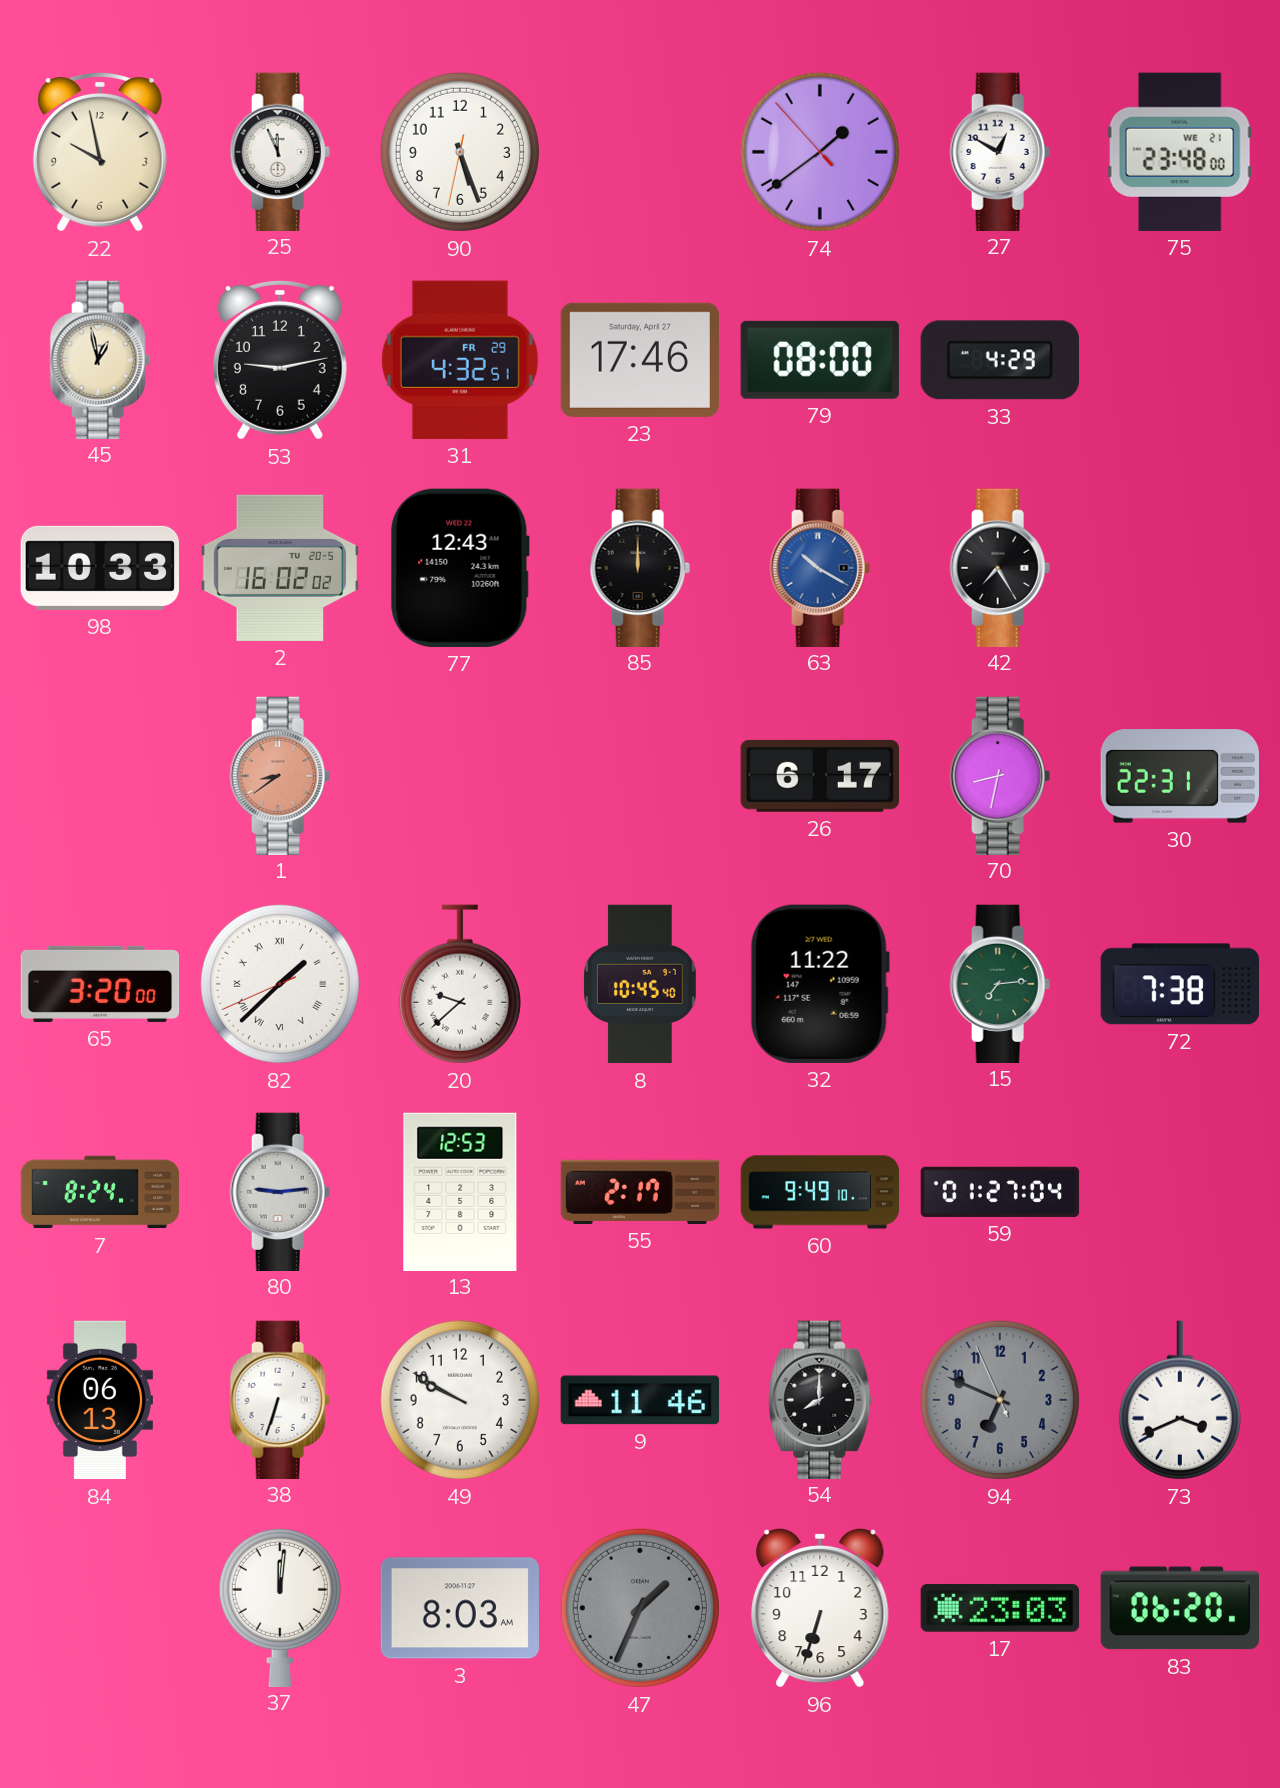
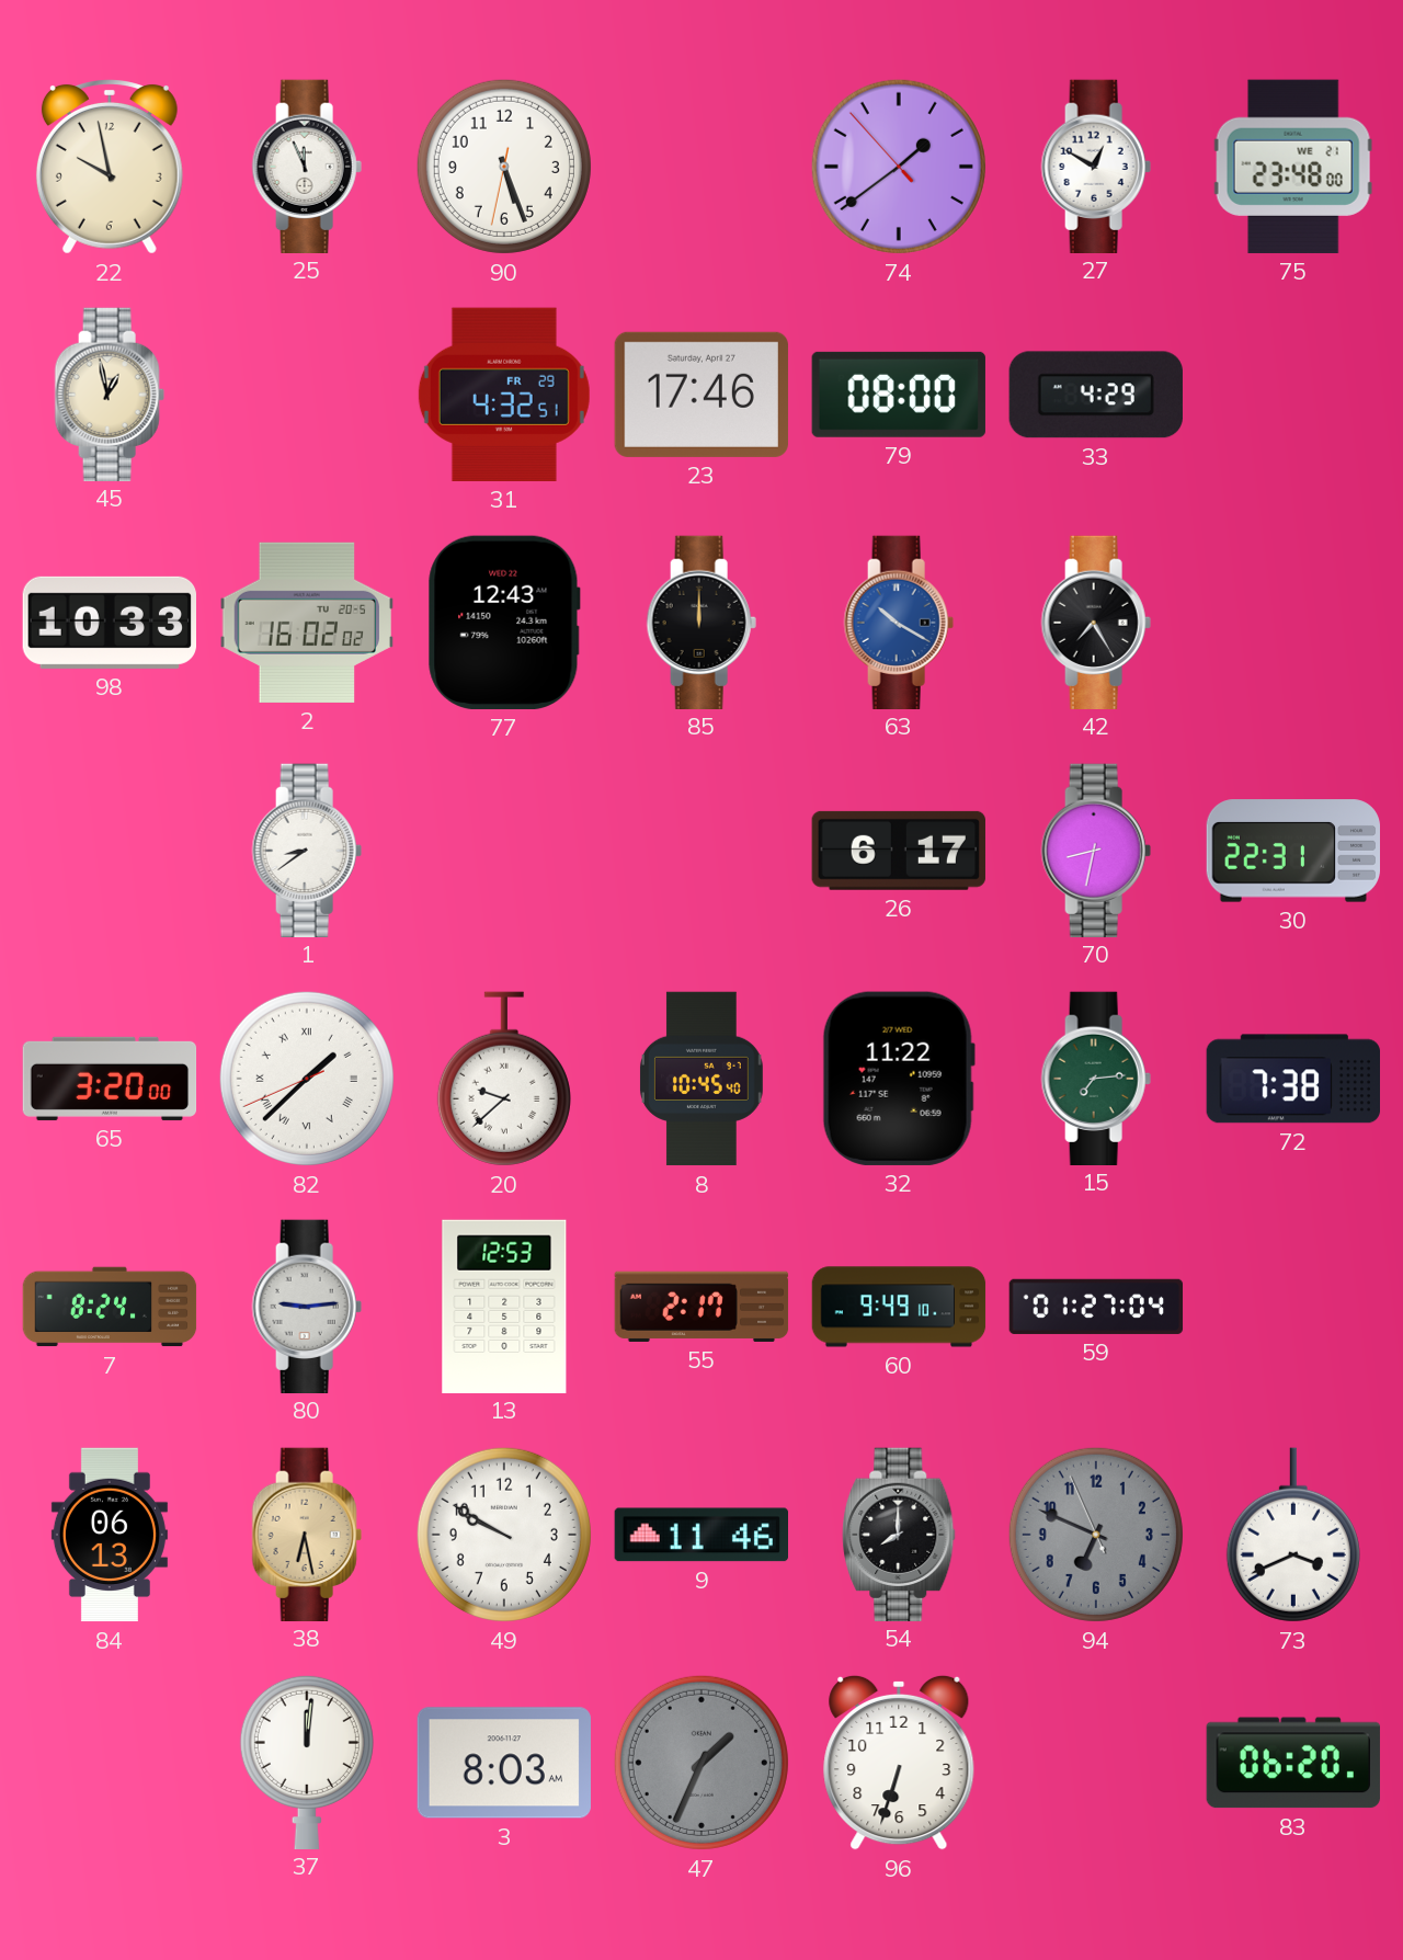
53: 9:13 -> none
1 dial: salmon -> white
38: 6:33 -> 6:28
38 dial: white -> champagne
17: 23:03 -> none
